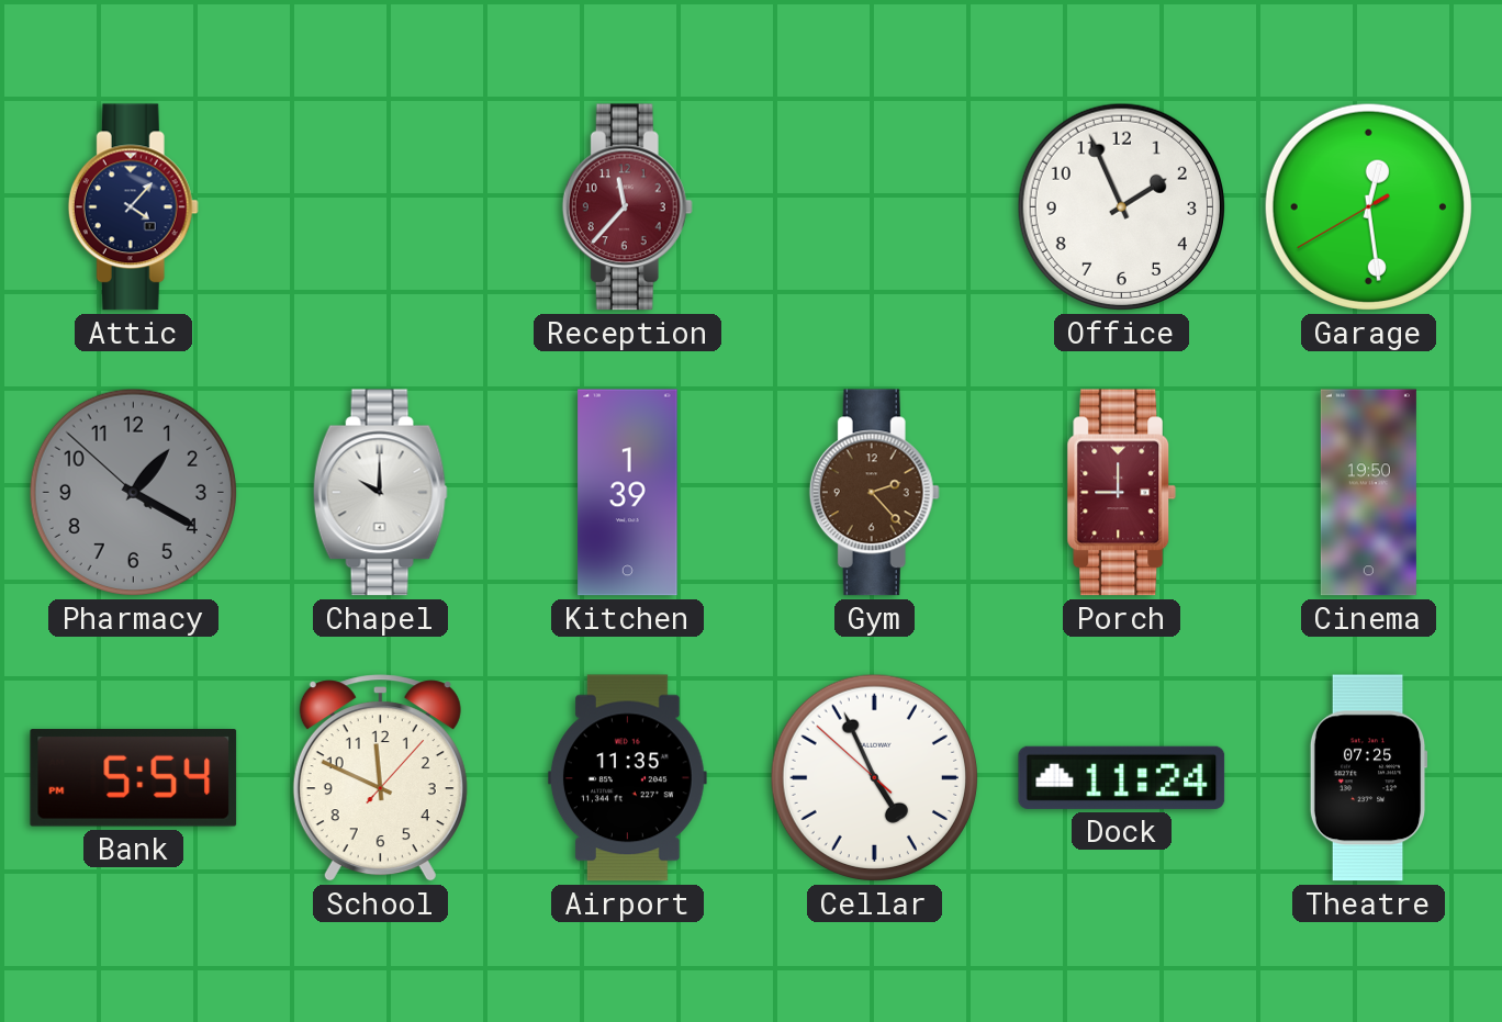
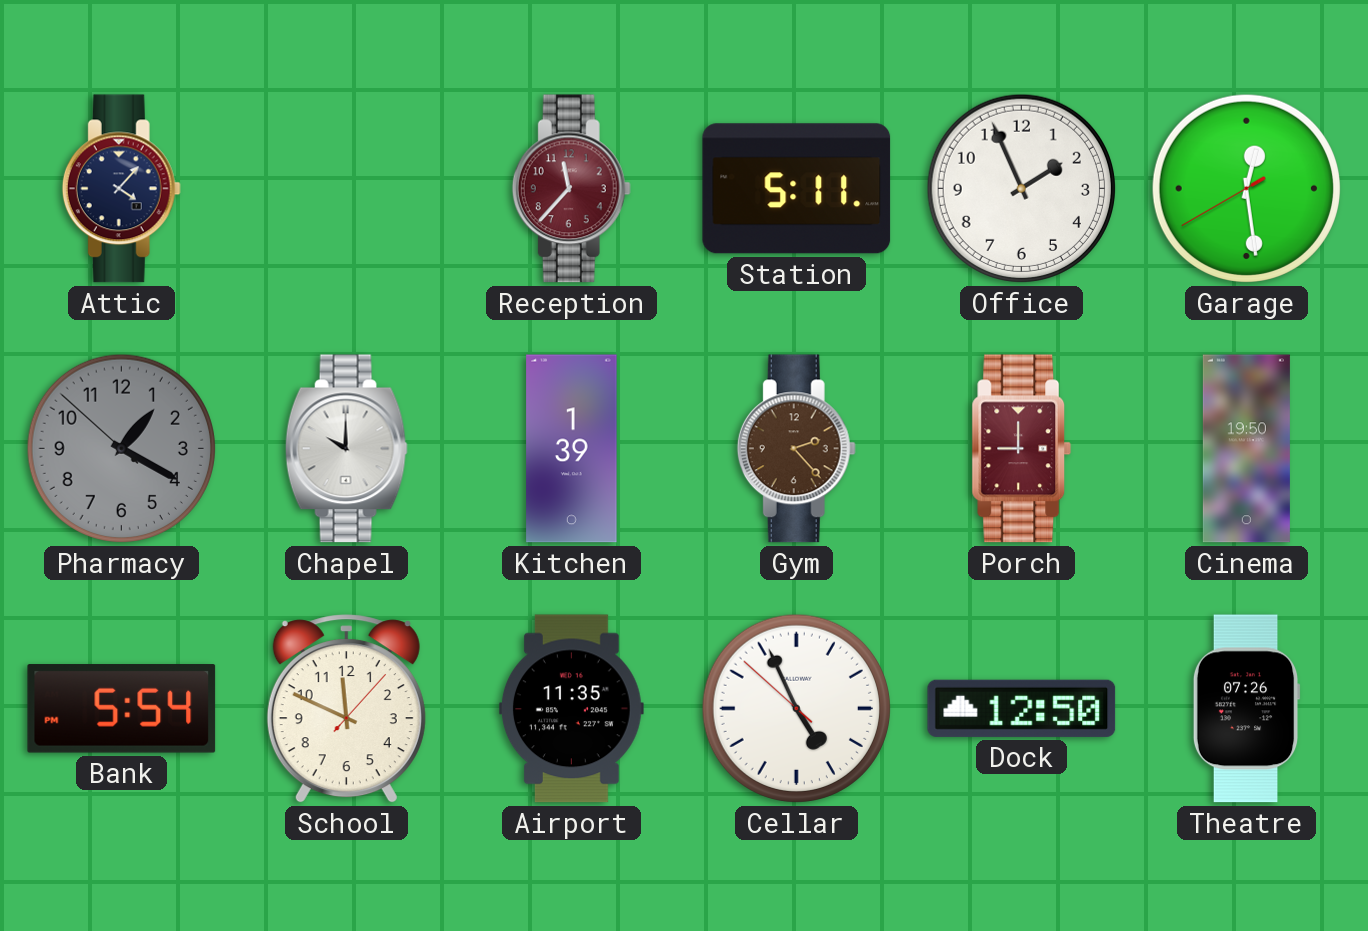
Station: none -> 5:11
Dock: 11:24 -> 12:50
Theatre: 07:25 -> 07:26
